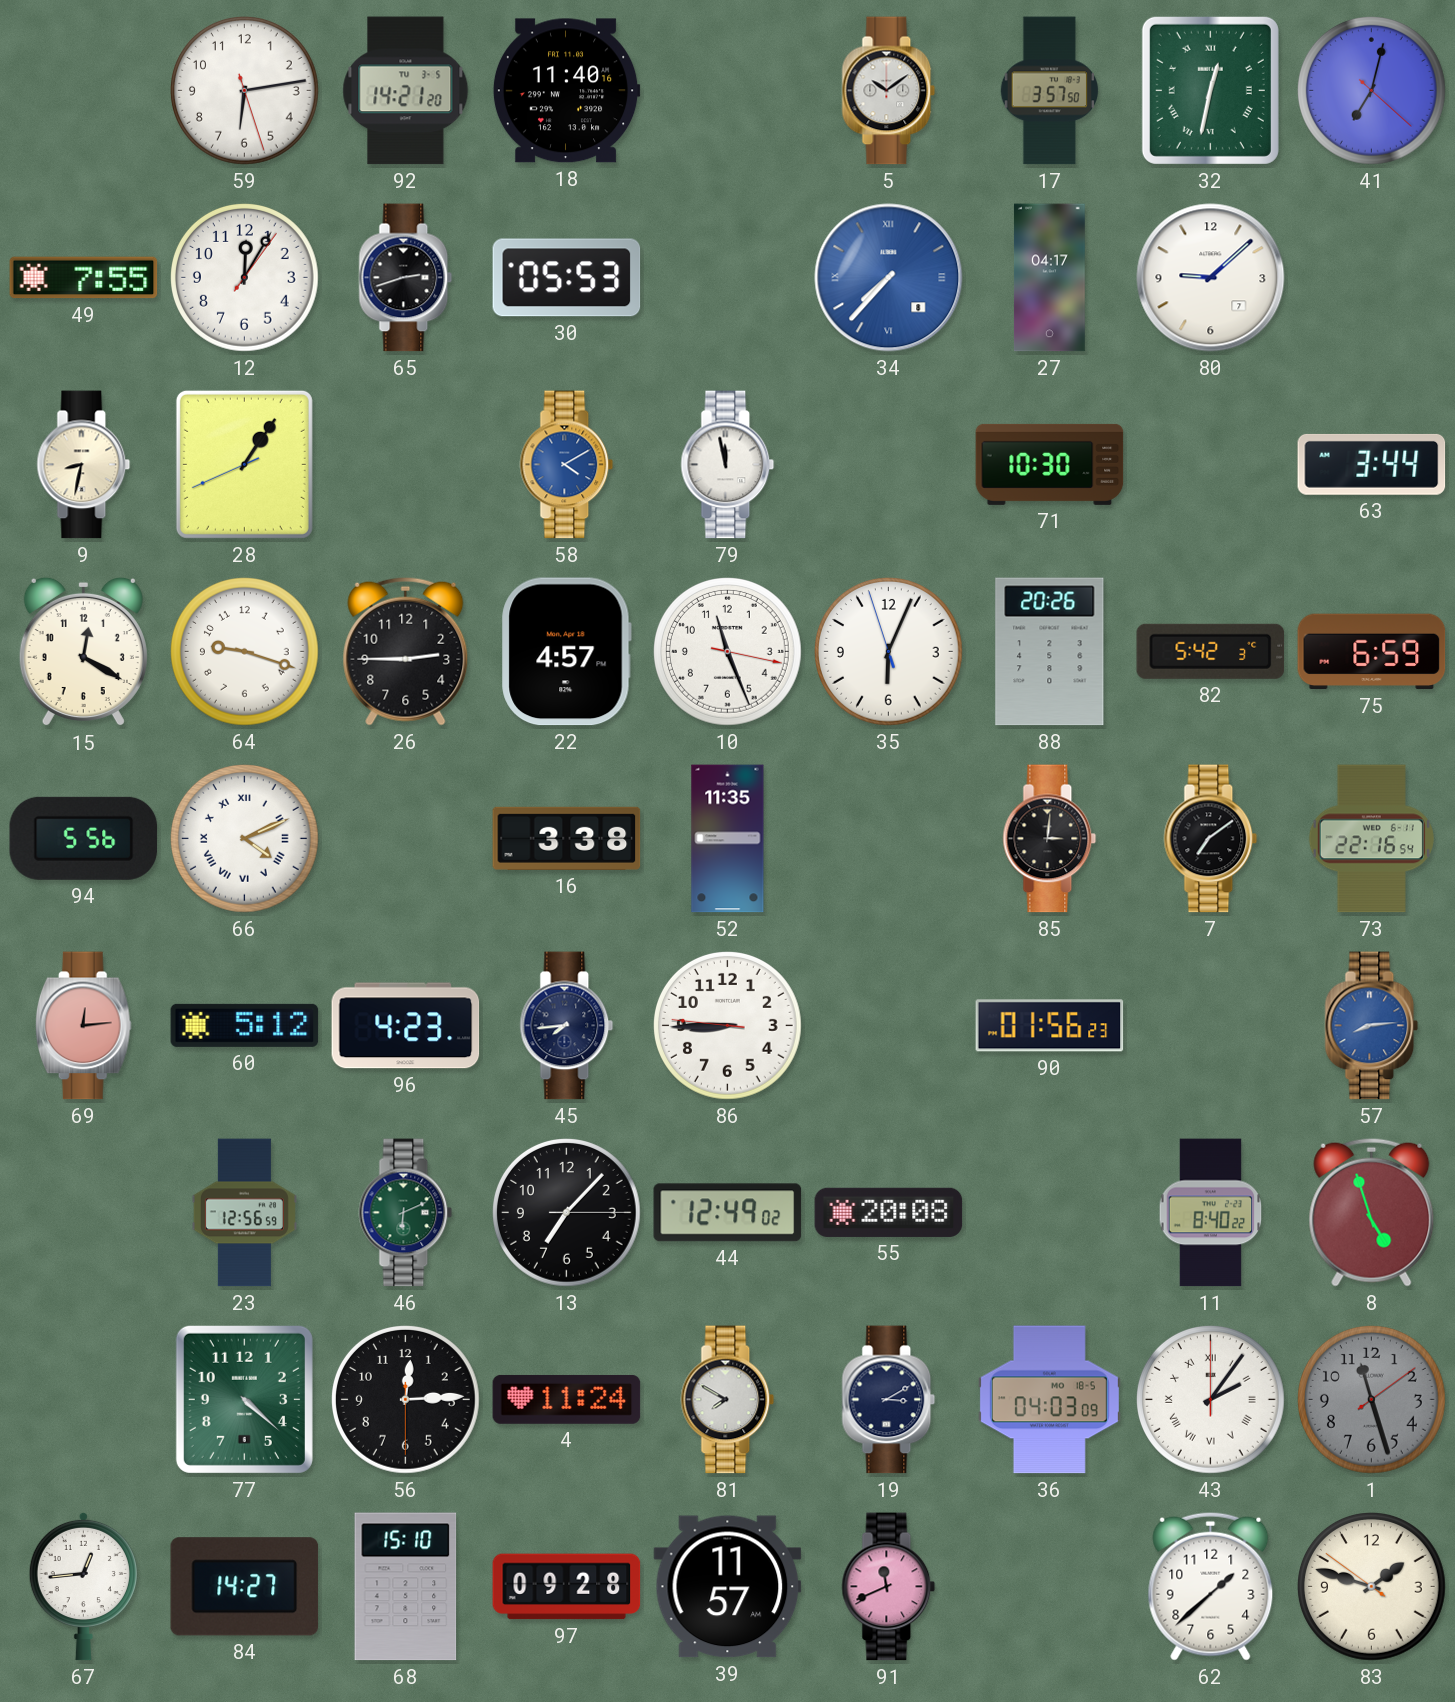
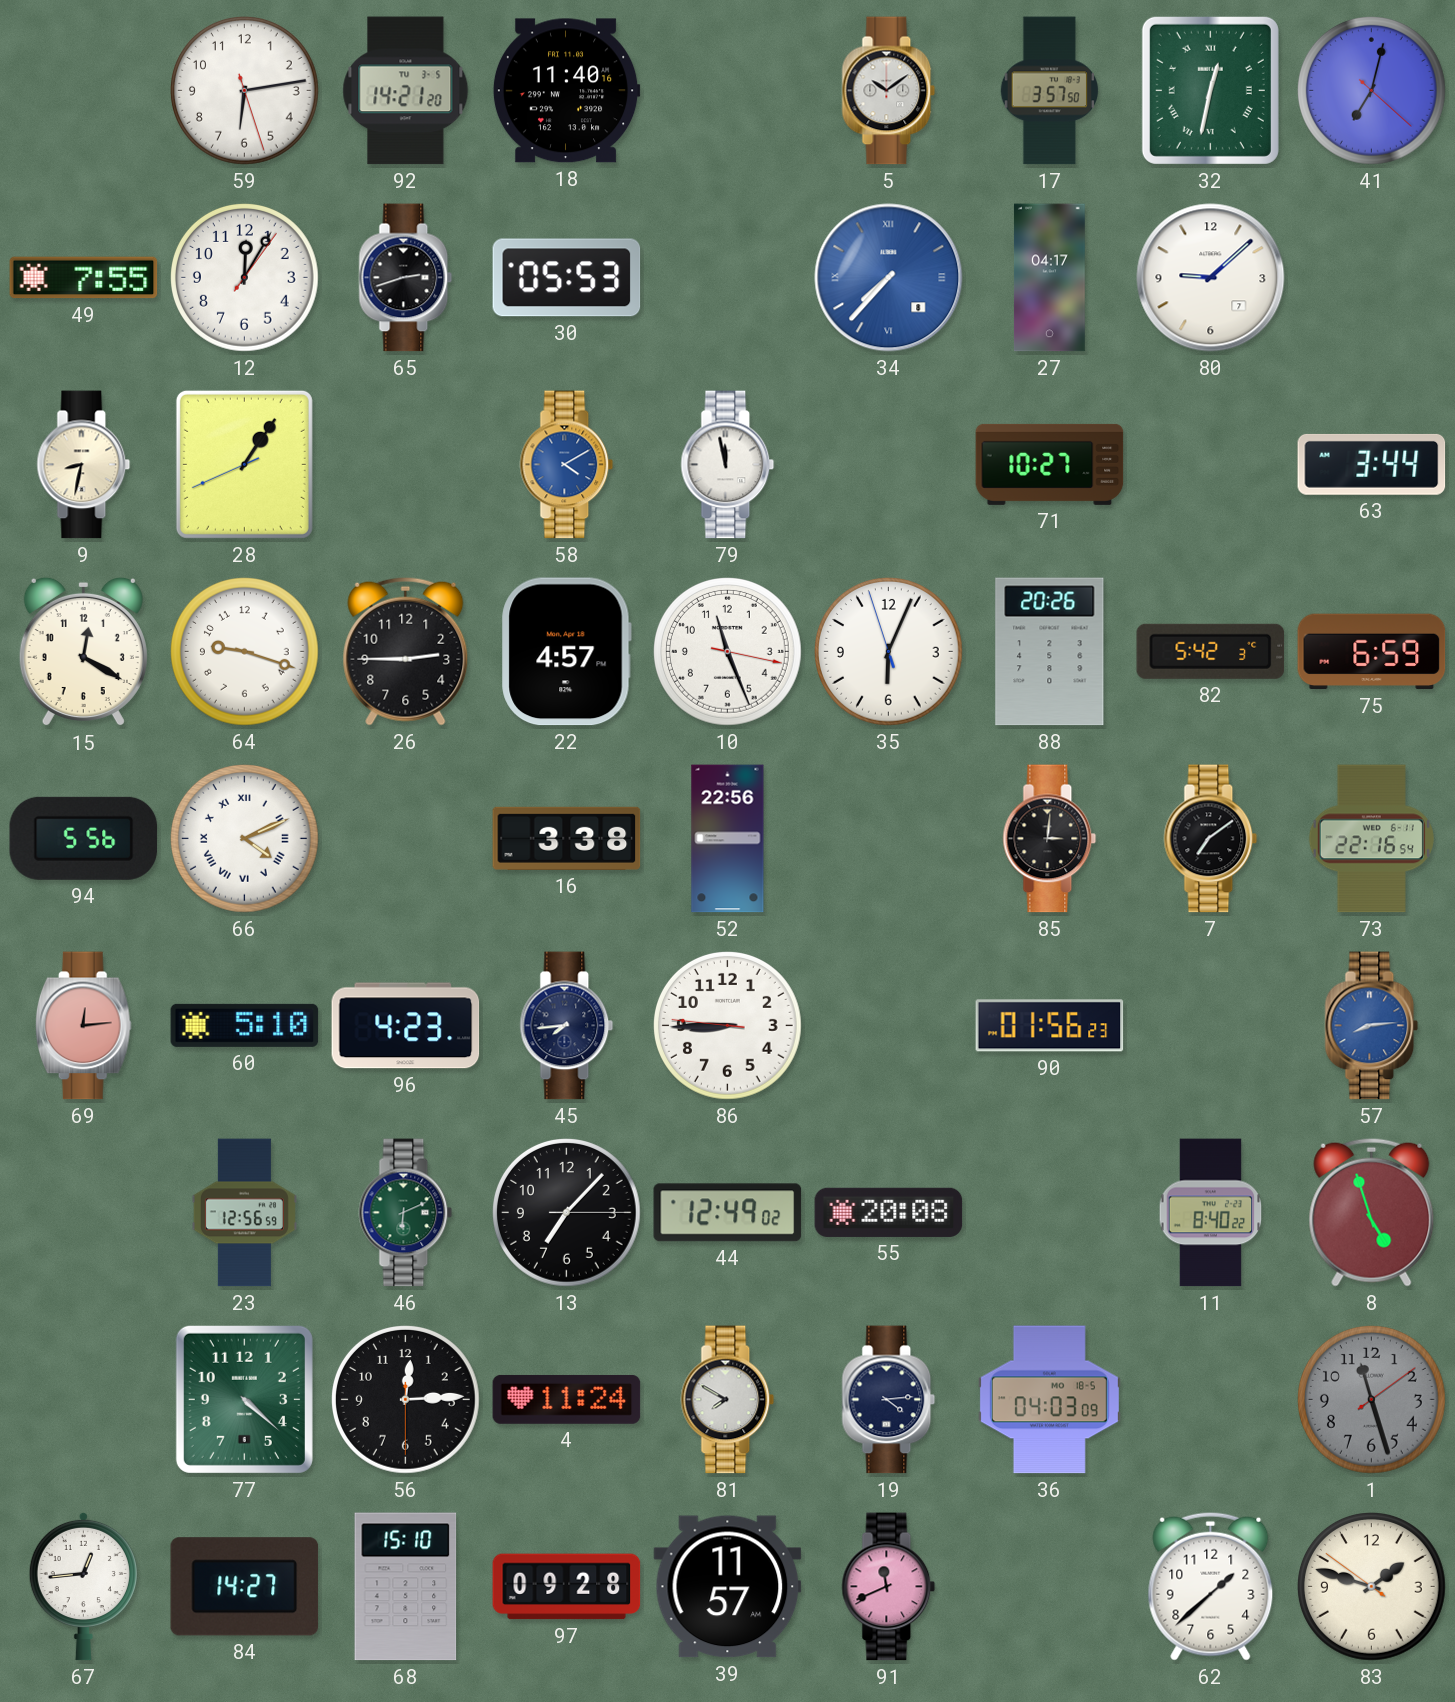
71: 10:30 -> 10:27
52: 11:35 -> 22:56
60: 5:12 -> 5:10
19: 3:10 -> 4:14
43: 2:06 -> none
